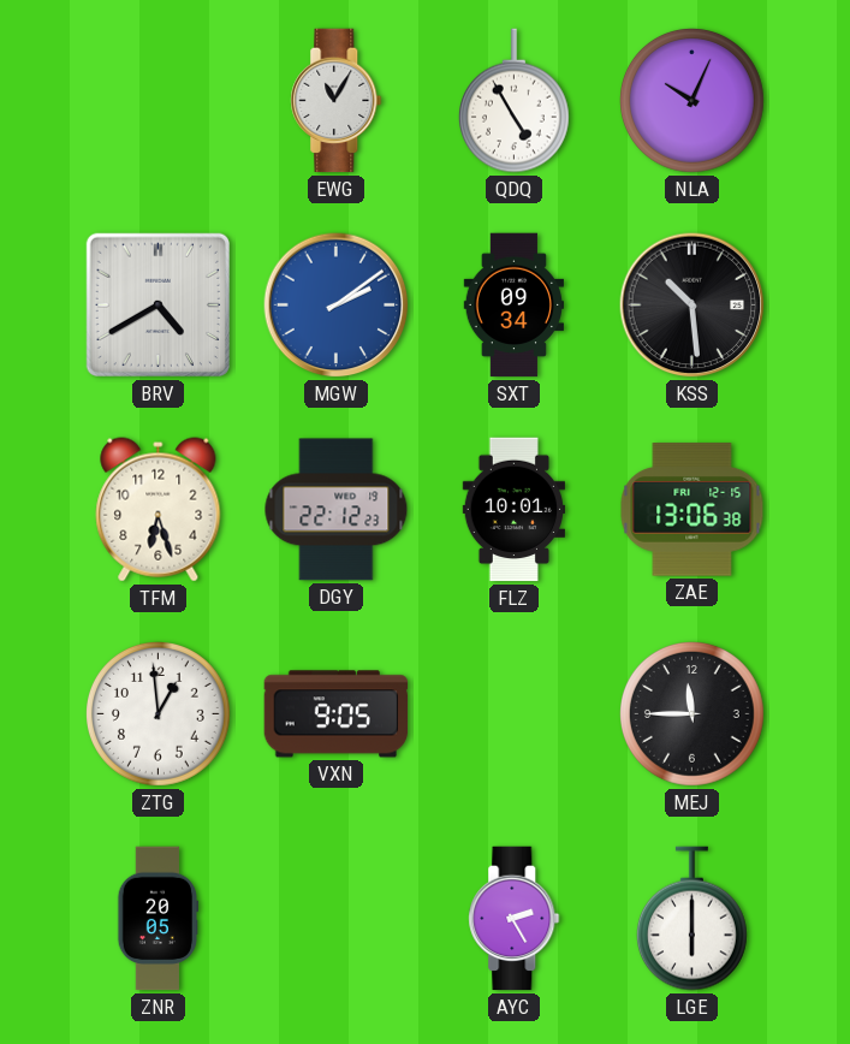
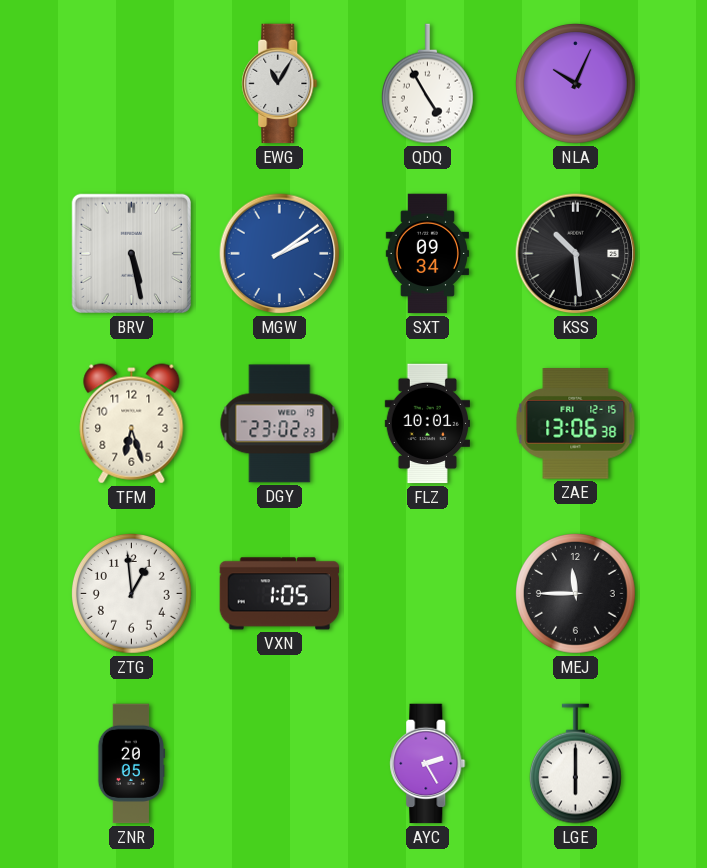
BRV: 4:40 -> 5:28
DGY: 22:12 -> 23:02
VXN: 9:05 -> 1:05
